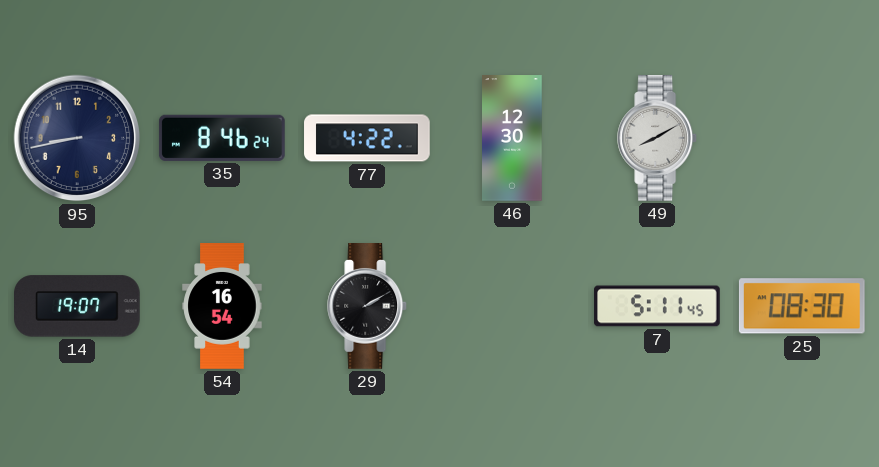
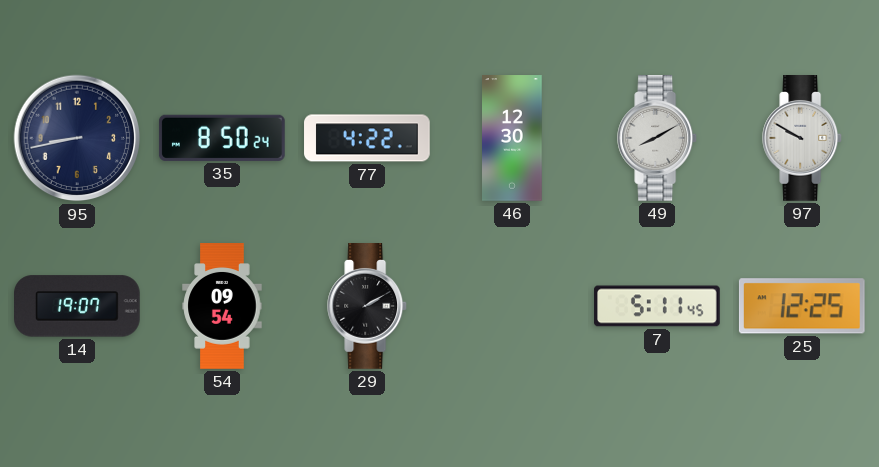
35: 8:46 -> 8:50
97: none -> 9:50
54: 16:54 -> 09:54
25: 08:30 -> 12:25
